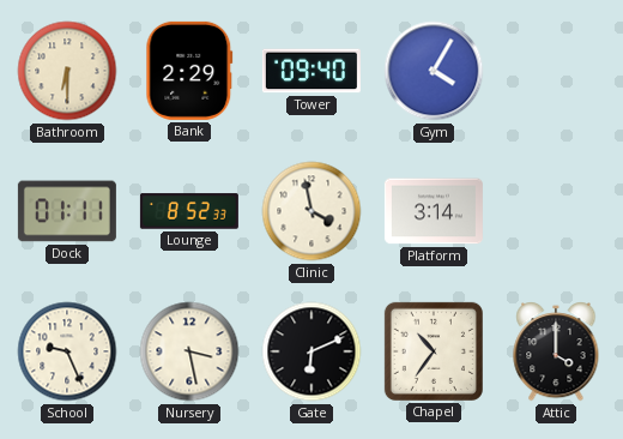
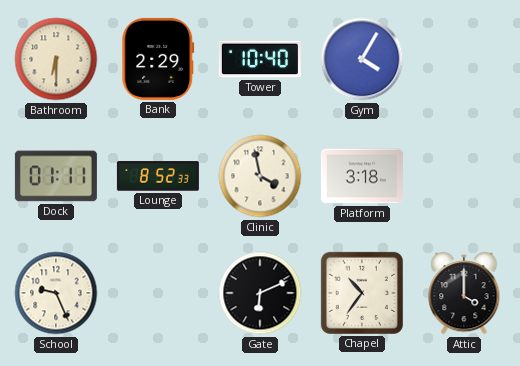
Tower: 09:40 -> 10:40
Platform: 3:14 -> 3:18
Nursery: 3:28 -> none
